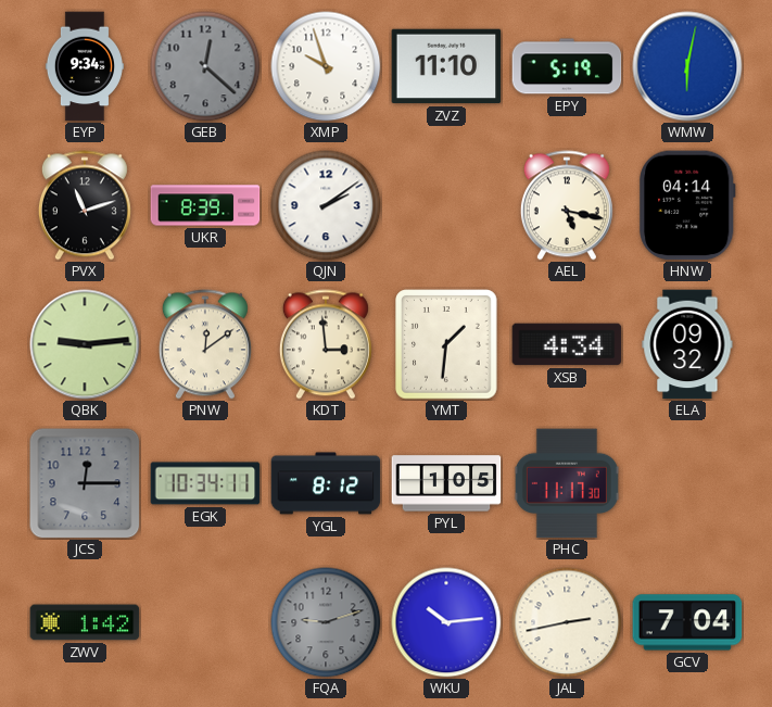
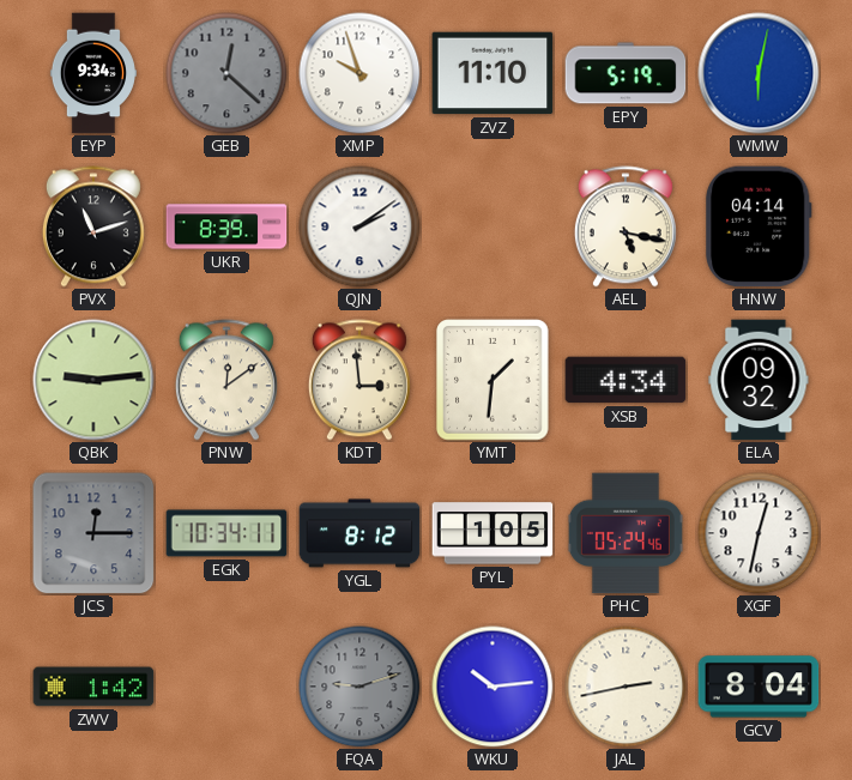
PHC: 11:17 -> 05:24
XGF: none -> 12:32
GCV: 7:04 -> 8:04
